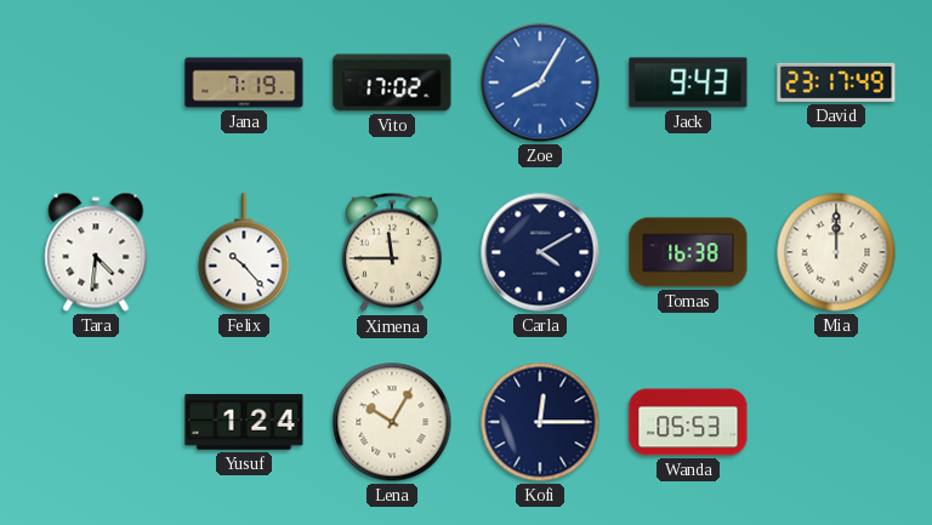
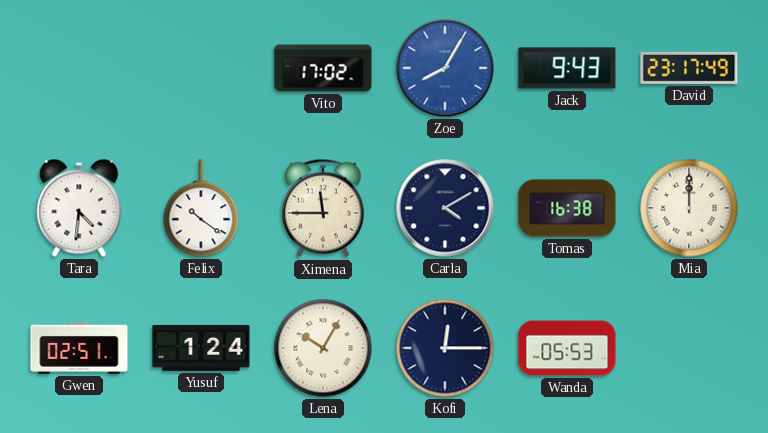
Jana: 7:19 -> none
Felix: 10:23 -> 10:21
Gwen: none -> 02:51
